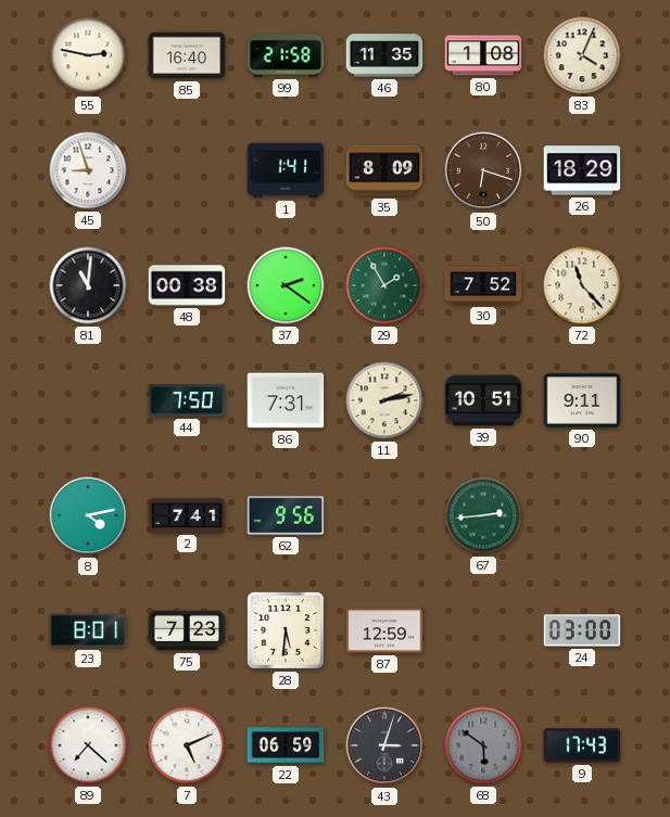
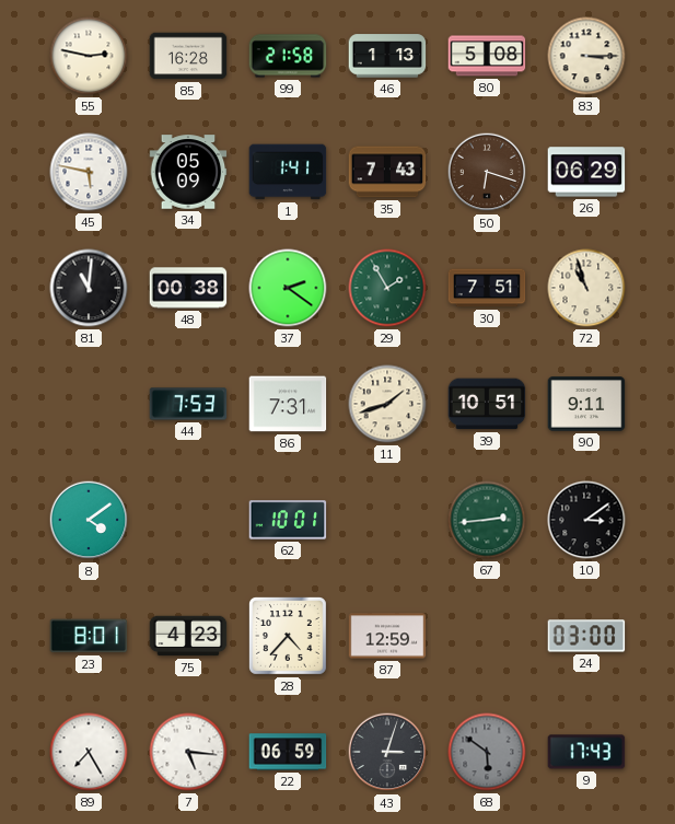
85: 16:40 -> 16:28
46: 11:35 -> 1:13
80: 1:08 -> 5:08
83: 4:04 -> 3:15
45: 8:57 -> 5:47
34: none -> 05:09
35: 8:09 -> 7:43
26: 18:29 -> 06:29
30: 7:52 -> 7:51
72: 11:23 -> 10:57
44: 7:50 -> 7:53
11: 2:13 -> 1:42
8: 4:13 -> 4:09
2: 7:41 -> none
62: 9:56 -> 10:01
10: none -> 3:09
75: 7:23 -> 4:23
28: 5:31 -> 4:37
89: 7:22 -> 7:25
7: 5:11 -> 5:16
